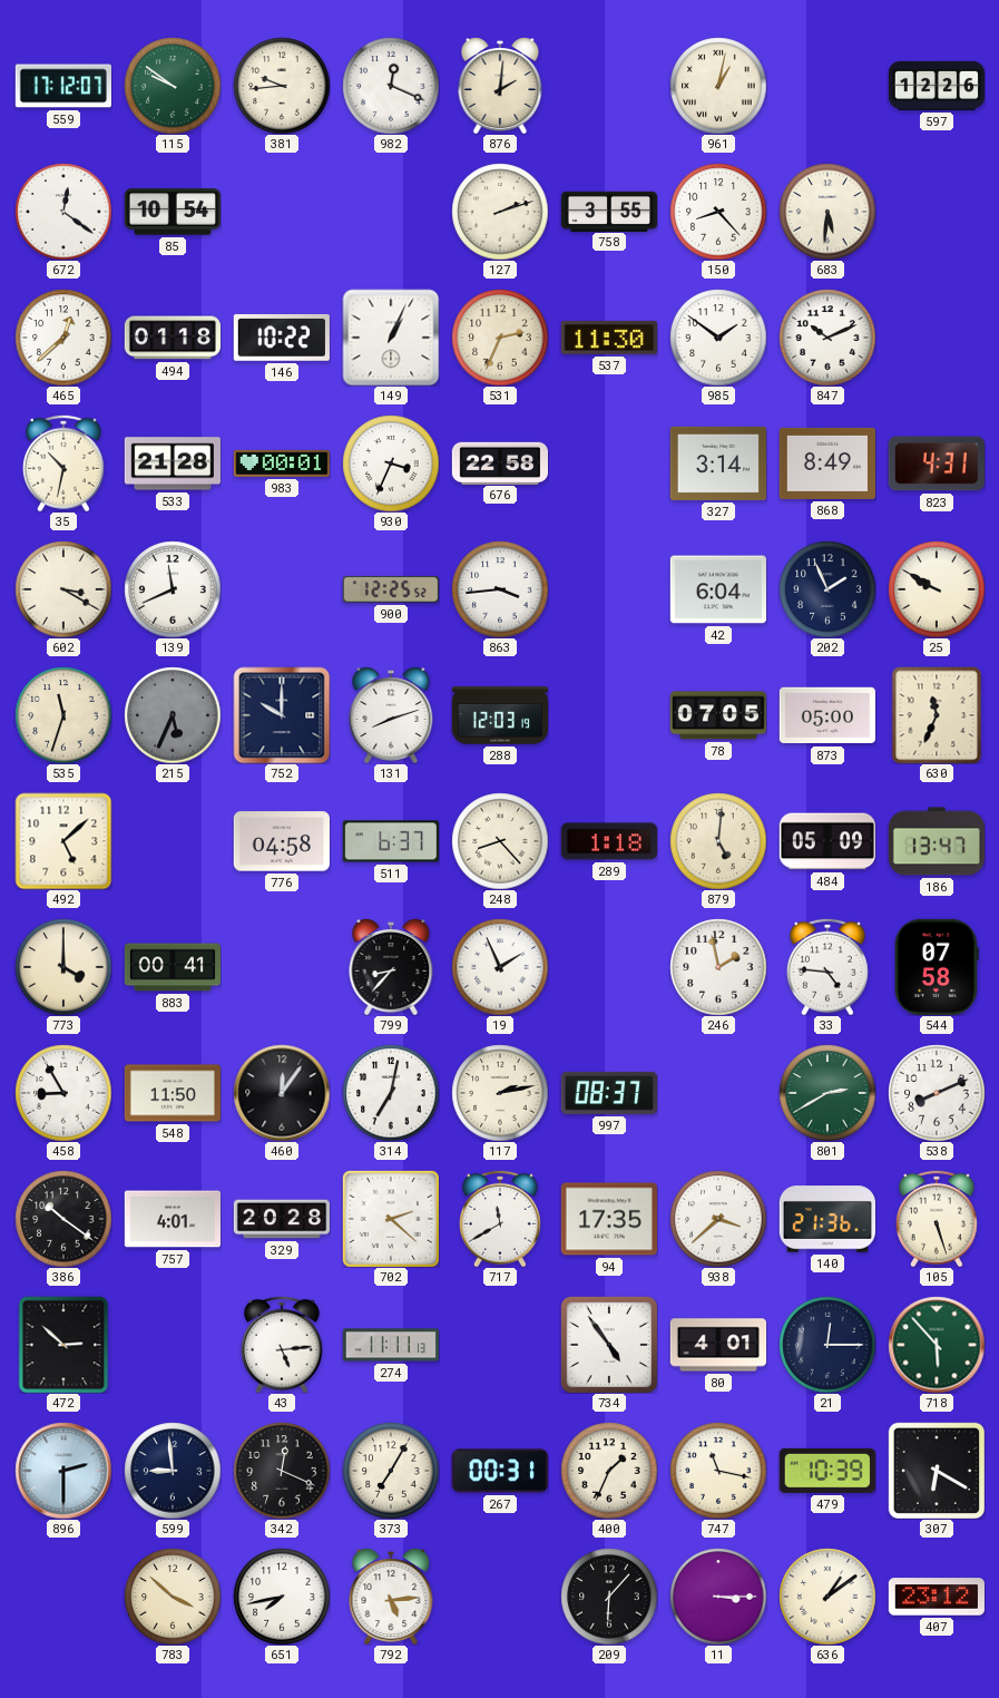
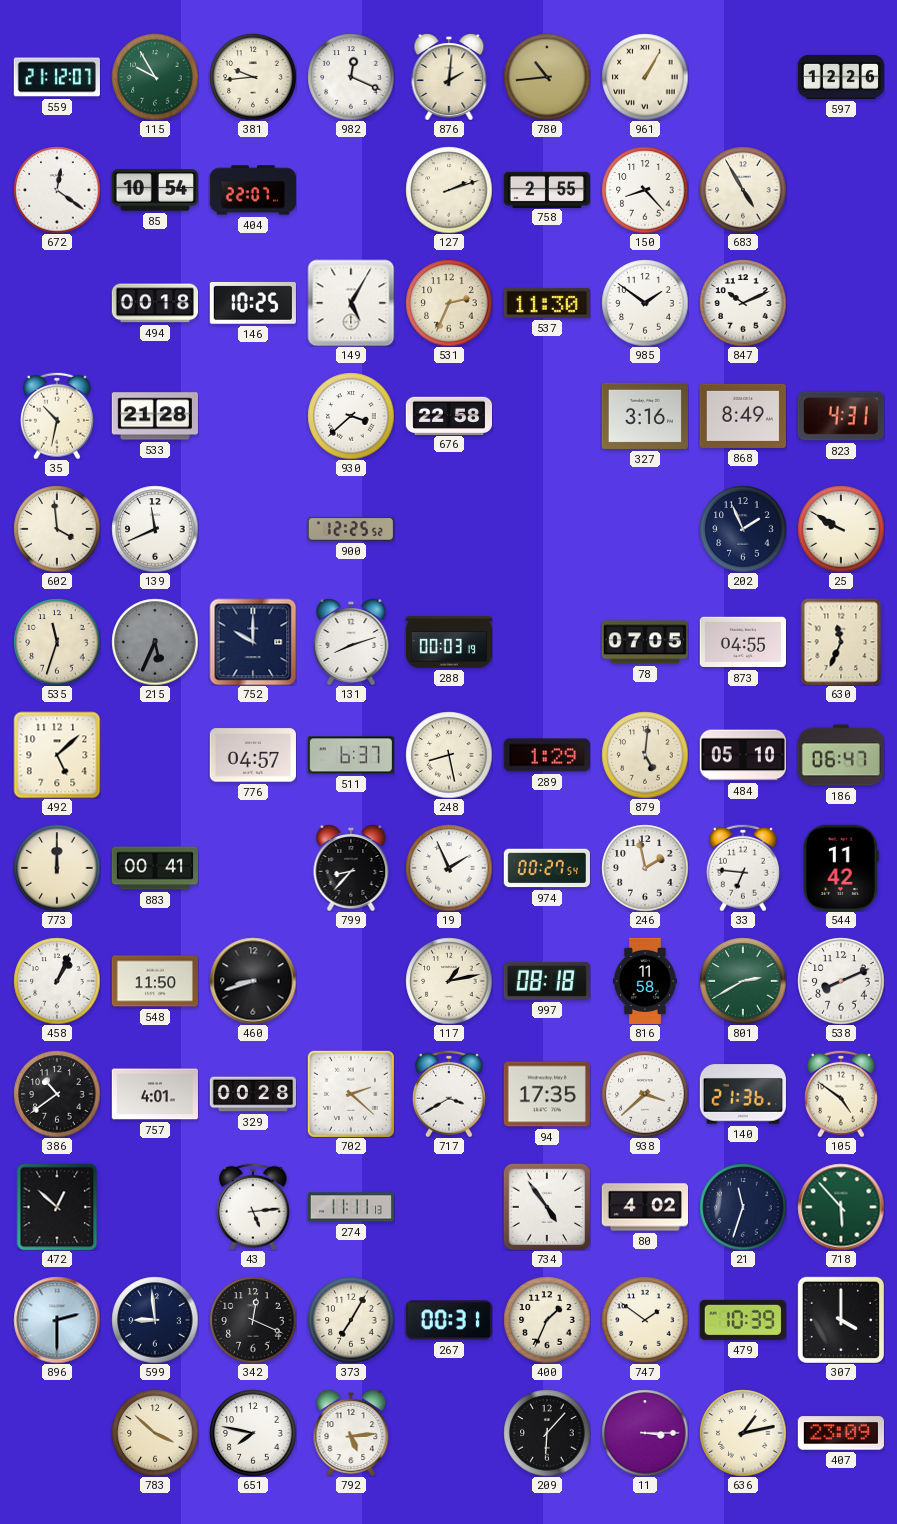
559: 17:12 -> 21:12
115: 9:51 -> 9:55
780: none -> 10:44
961: 1:02 -> 1:05
404: none -> 22:07
758: 3:55 -> 2:55
683: 5:31 -> 4:55
465: 12:38 -> none
494: 01:18 -> 00:18
146: 10:22 -> 10:25
149: 1:04 -> 5:05
983: 00:01 -> none
930: 3:34 -> 3:38
327: 3:14 -> 3:16
602: 3:20 -> 3:59
863: 3:44 -> none
42: 6:04 -> none
288: 12:03 -> 00:03
873: 05:00 -> 04:55
776: 04:58 -> 04:57
248: 8:23 -> 8:28
289: 1:18 -> 1:29
484: 05:09 -> 05:10
186: 13:47 -> 06:47
773: 4:00 -> 12:00
974: none -> 00:27
33: 4:46 -> 6:46
544: 07:58 -> 11:42
458: 8:55 -> 1:04
460: 12:06 -> 8:42
314: 7:02 -> none
117: 2:13 -> 1:13
997: 08:37 -> 08:18
816: none -> 11:58
386: 10:21 -> 10:39
329: 20:28 -> 00:28
717: 11:40 -> 3:40
105: 5:27 -> 4:51
472: 2:52 -> 12:52
80: 4:01 -> 4:02
21: 12:15 -> 11:33
747: 11:17 -> 1:51
307: 6:20 -> 4:00
651: 7:43 -> 7:47
636: 1:09 -> 1:13
407: 23:12 -> 23:09
